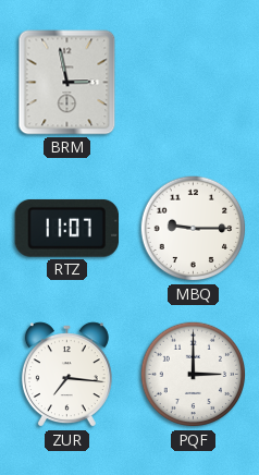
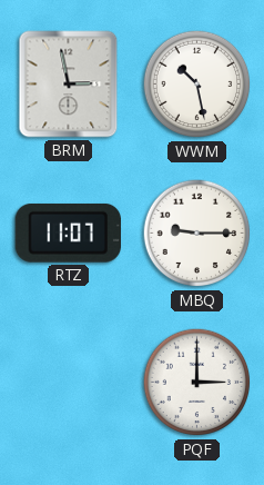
WWM: none -> 10:28
ZUR: 7:16 -> none
